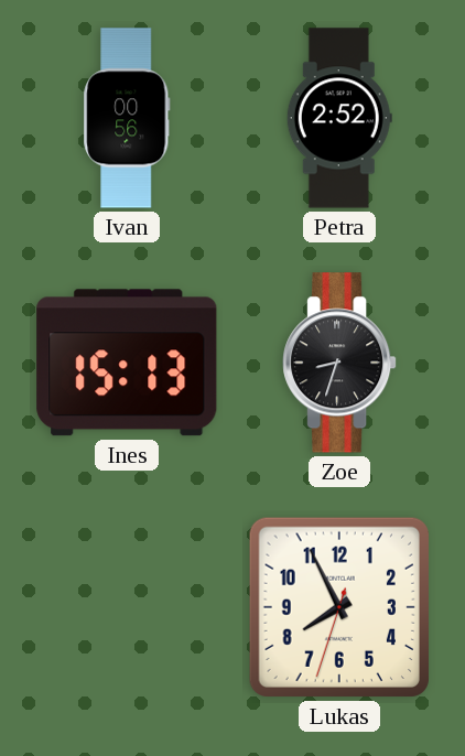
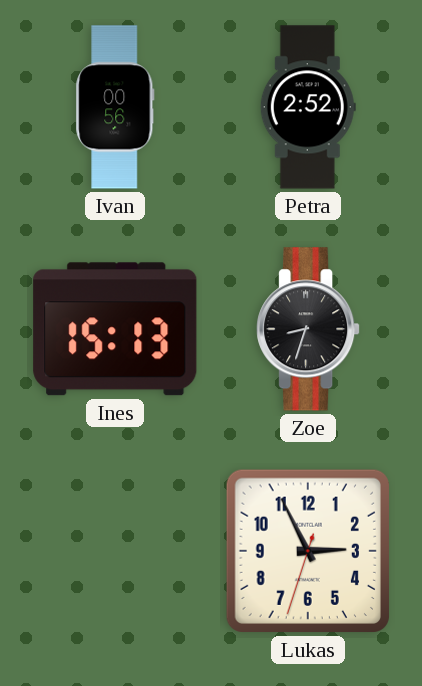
Lukas: 7:55 -> 2:55
